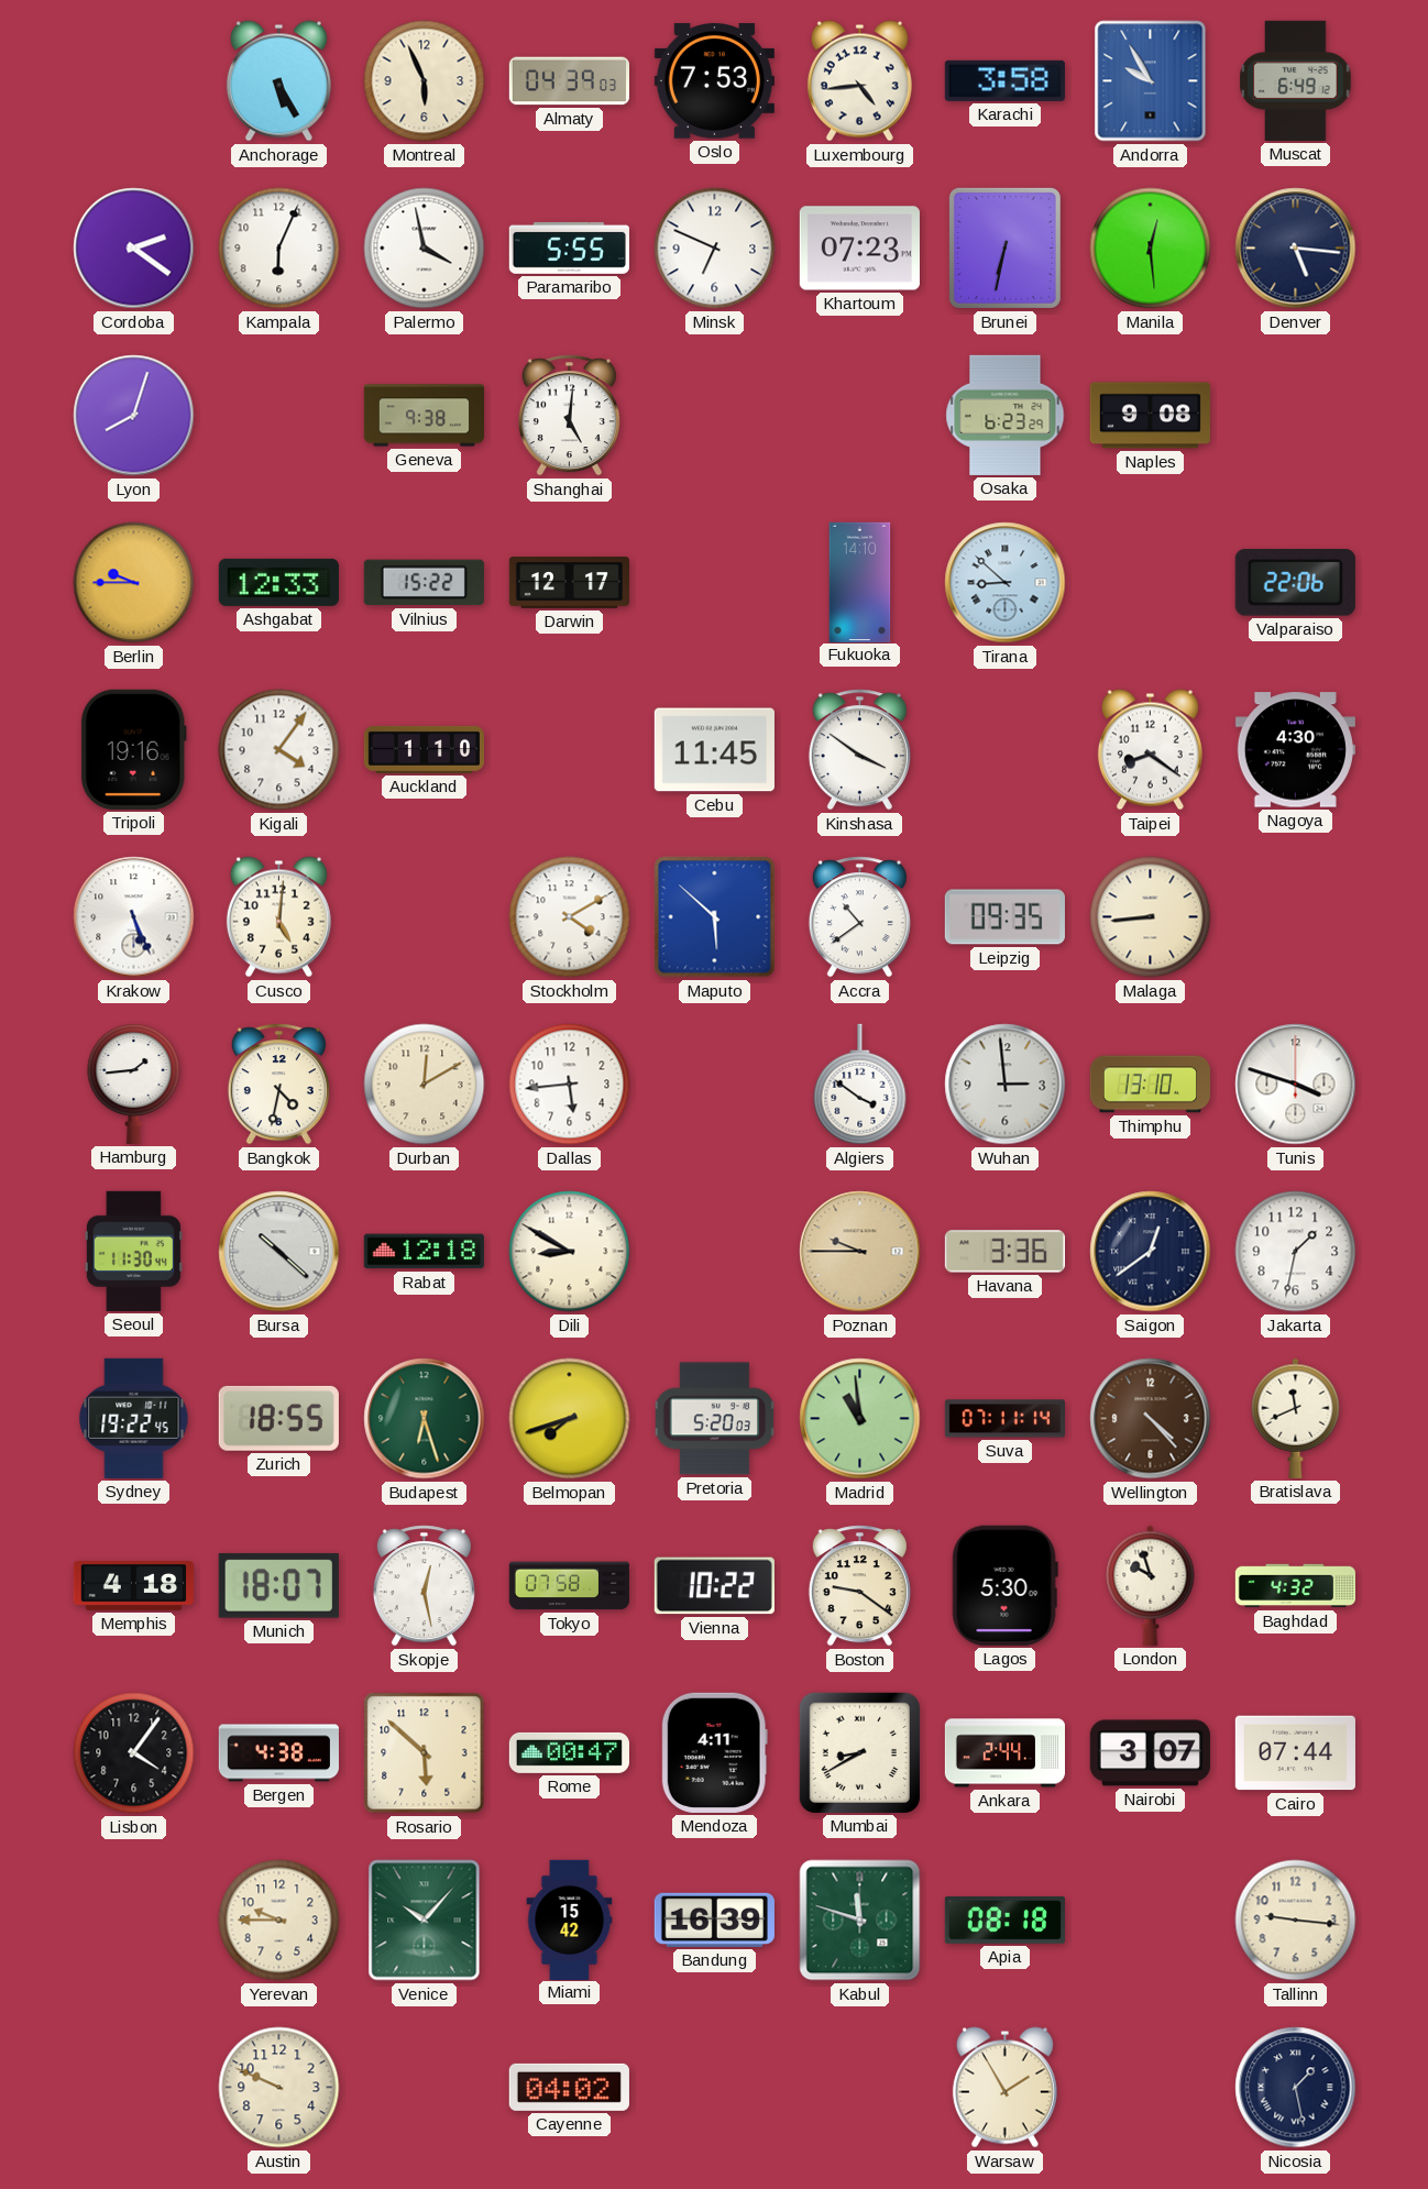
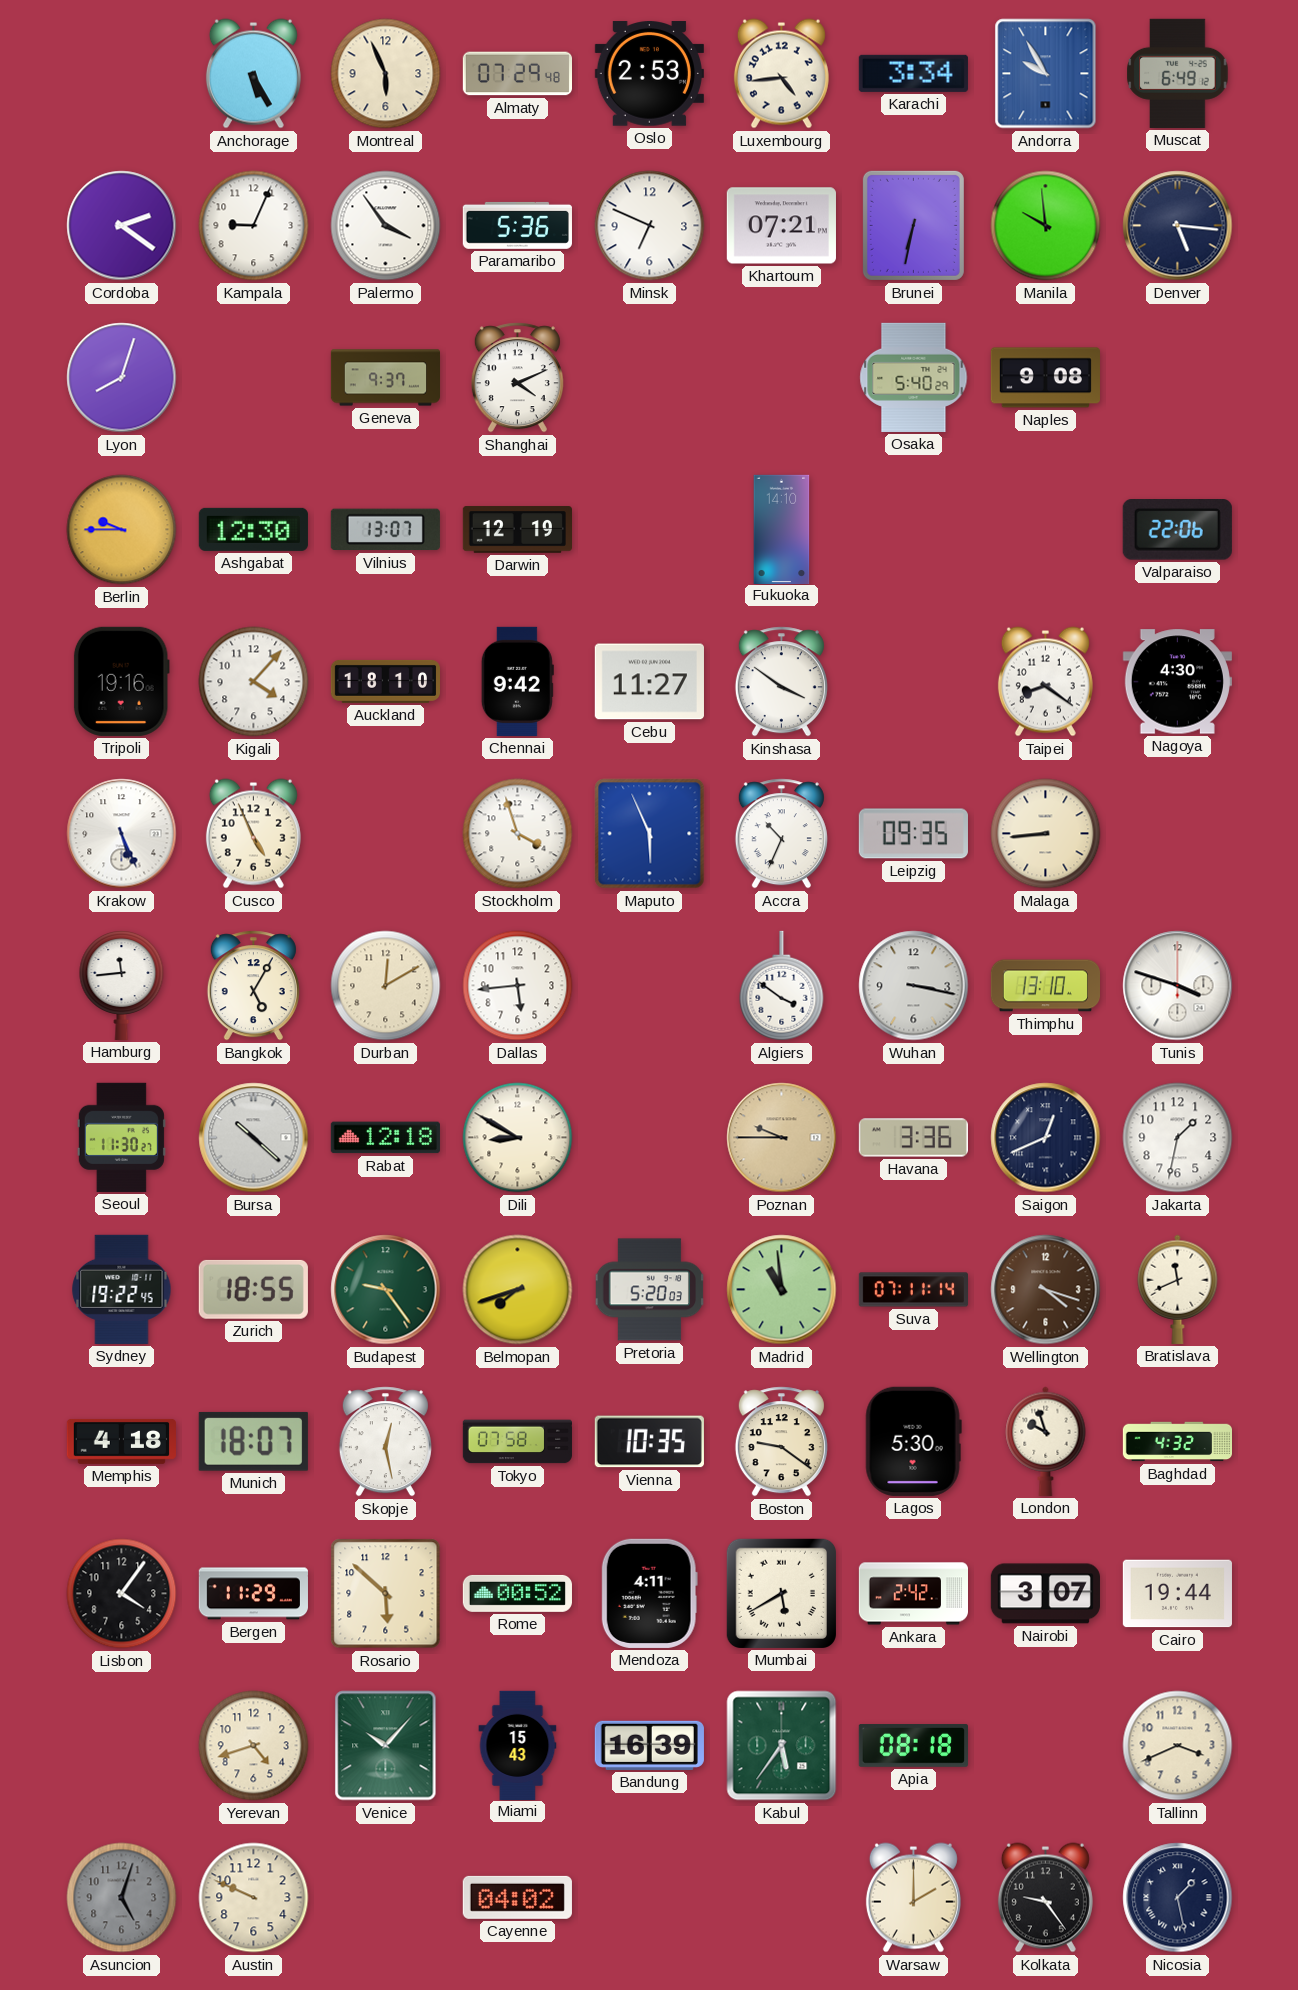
Almaty: 04:39 -> 07:29
Oslo: 7:53 -> 2:53
Karachi: 3:58 -> 3:34
Kampala: 6:04 -> 9:04
Palermo: 3:58 -> 3:54
Paramaribo: 5:55 -> 5:36
Khartoum: 07:23 -> 07:21
Manila: 12:29 -> 9:59
Geneva: 9:38 -> 9:37
Shanghai: 5:01 -> 4:11
Osaka: 6:23 -> 5:40
Ashgabat: 12:33 -> 12:30
Vilnius: 15:22 -> 13:07
Darwin: 12:17 -> 12:19
Tirana: 8:52 -> none
Kigali: 4:06 -> 4:07
Auckland: 1:10 -> 18:10
Chennai: none -> 9:42
Cebu: 11:45 -> 11:27
Cusco: 5:01 -> 4:56
Stockholm: 4:10 -> 3:57
Maputo: 5:52 -> 5:56
Accra: 10:39 -> 10:34
Hamburg: 1:44 -> 11:44
Bangkok: 4:32 -> 5:05
Wuhan: 2:59 -> 3:17
Seoul: 11:30:44 -> 11:30:27
Saigon: 12:39 -> 12:41
Budapest: 6:27 -> 9:24
Wellington: 4:23 -> 4:18
Vienna: 10:22 -> 10:35
Bergen: 4:38 -> 11:29
Rome: 00:47 -> 00:52
Mumbai: 8:40 -> 5:40
Ankara: 2:44 -> 2:42
Cairo: 07:44 -> 19:44
Yerevan: 9:45 -> 4:42
Miami: 15:42 -> 15:43
Kabul: 11:48 -> 5:36
Tallinn: 9:16 -> 3:41
Asuncion: none -> 5:03
Warsaw: 1:55 -> 2:00
Kolkata: none -> 9:24
